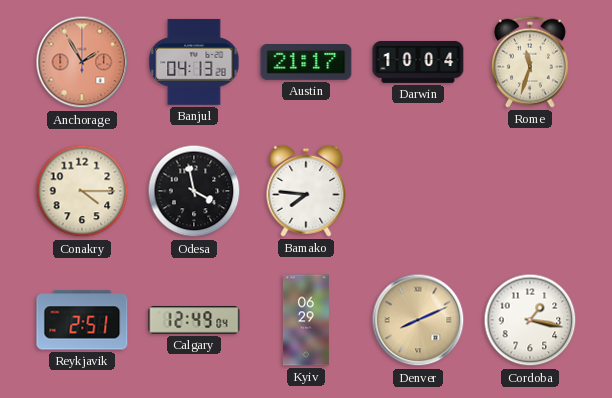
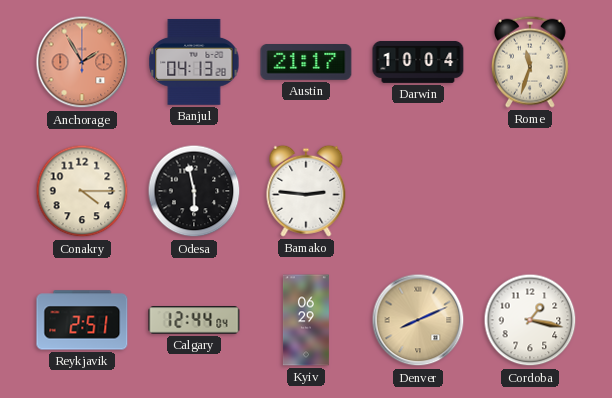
Odesa: 3:58 -> 5:58
Bamako: 7:46 -> 2:46
Calgary: 12:49 -> 12:44
